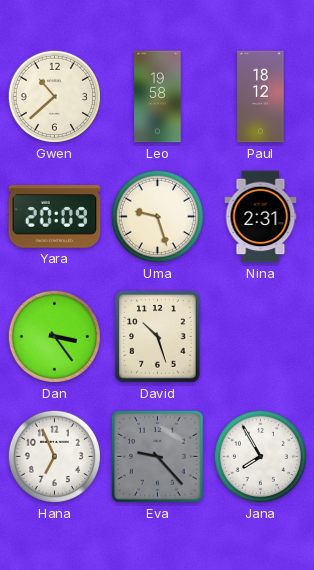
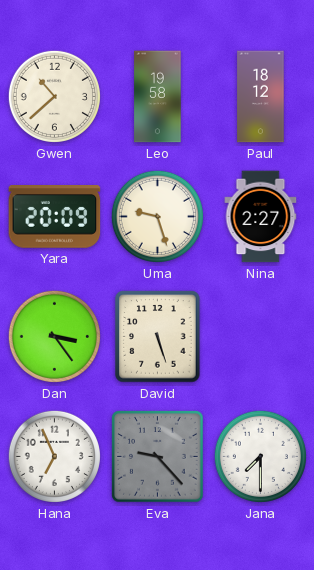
Nina: 2:31 -> 2:27
David: 10:27 -> 5:27
Jana: 7:55 -> 7:30
